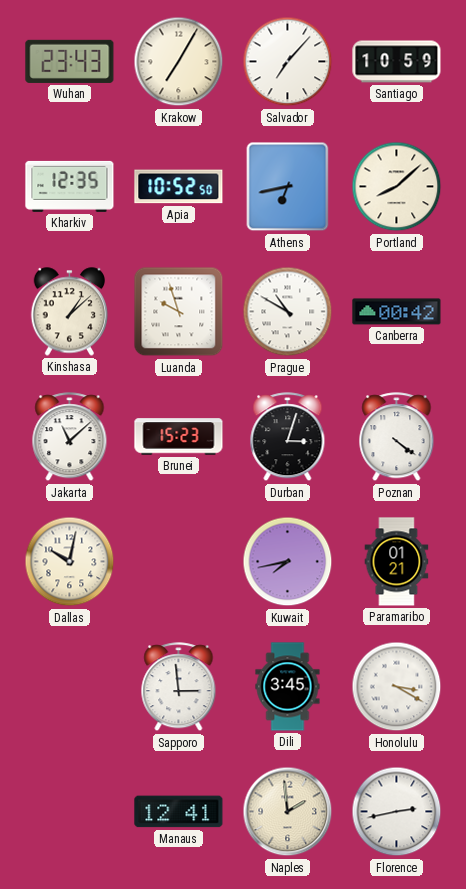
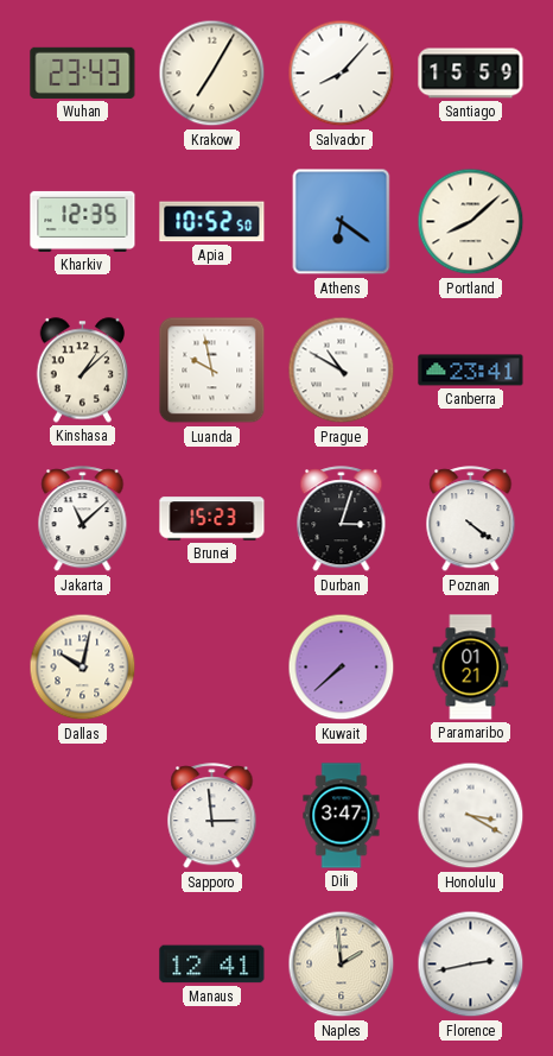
Salvador: 7:07 -> 8:07
Santiago: 10:59 -> 15:59
Athens: 6:43 -> 6:21
Luanda: 9:57 -> 9:58
Canberra: 00:42 -> 23:41
Kuwait: 7:43 -> 7:38
Dili: 3:45 -> 3:47
